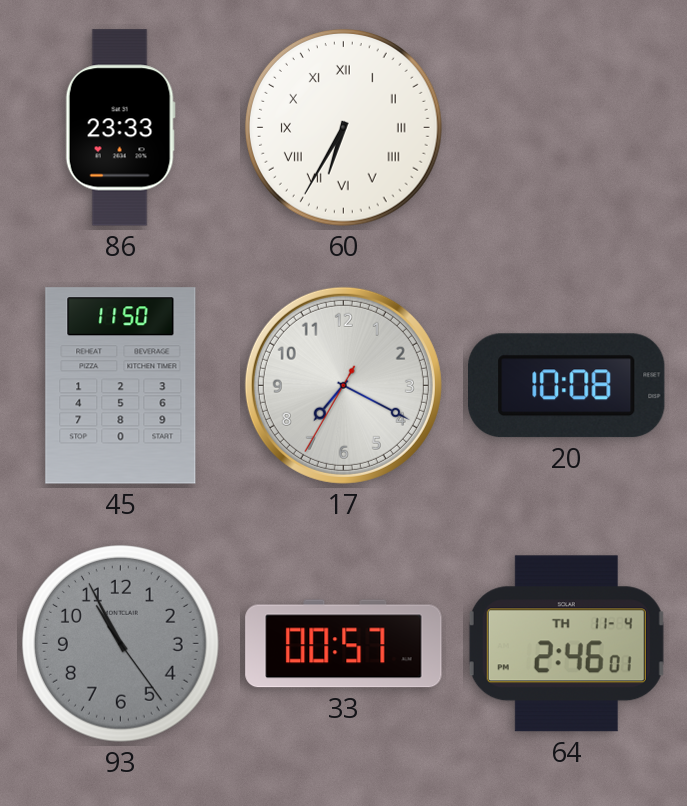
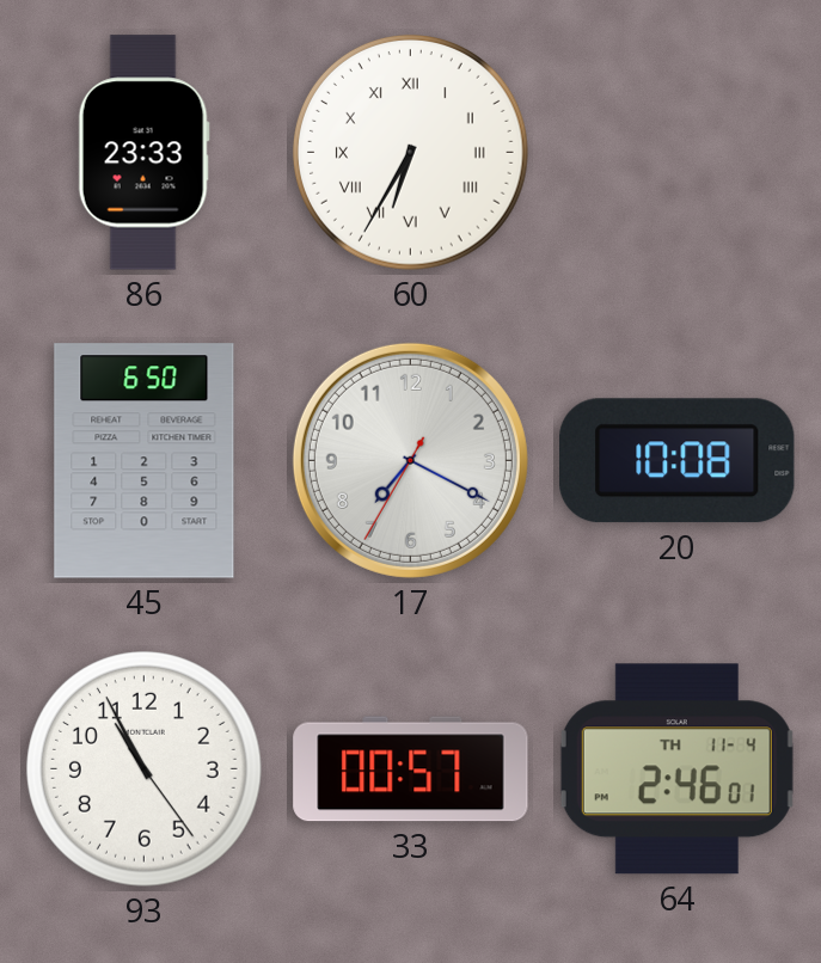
45: 11:50 -> 6:50
93 dial: grey -> white
